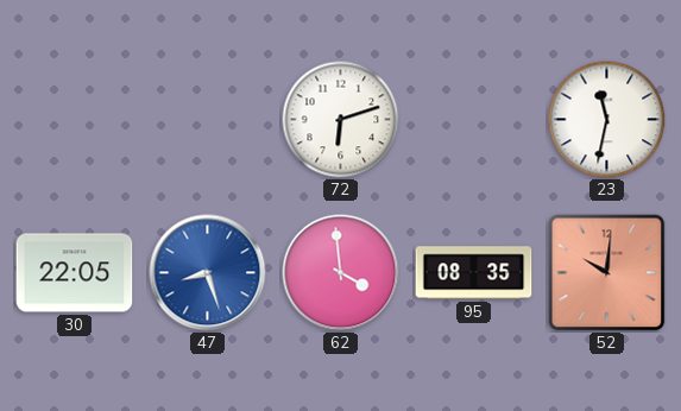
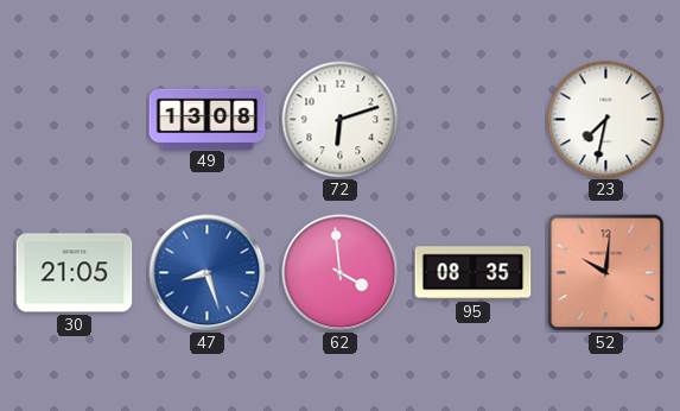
49: none -> 13:08
23: 11:32 -> 7:32
30: 22:05 -> 21:05
